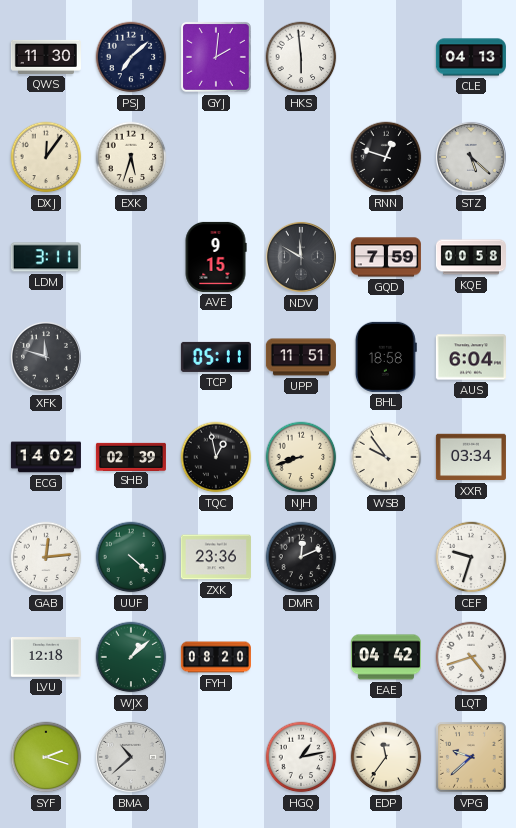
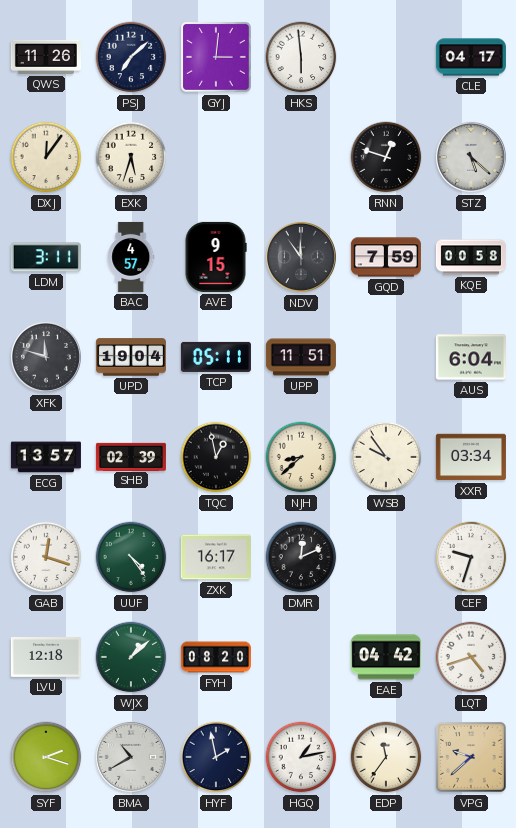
QWS: 11:30 -> 11:26
GYJ: 2:01 -> 3:01
CLE: 04:13 -> 04:17
BAC: none -> 4:57
NDV: 11:50 -> 11:54
UPD: none -> 19:04
BHL: 18:58 -> none
ECG: 14:02 -> 13:57
NJH: 8:42 -> 8:38
GAB: 12:14 -> 12:18
UUF: 4:22 -> 4:24
ZXK: 23:36 -> 16:17
BMA: 10:38 -> 10:40
HYF: none -> 1:58
